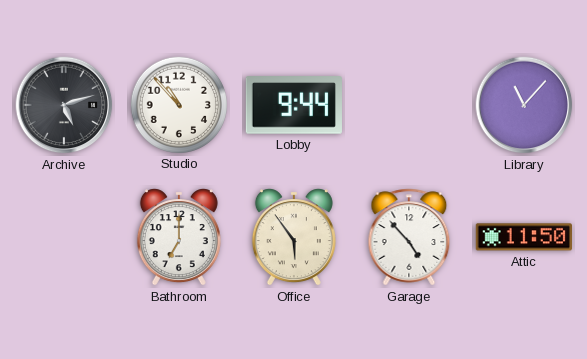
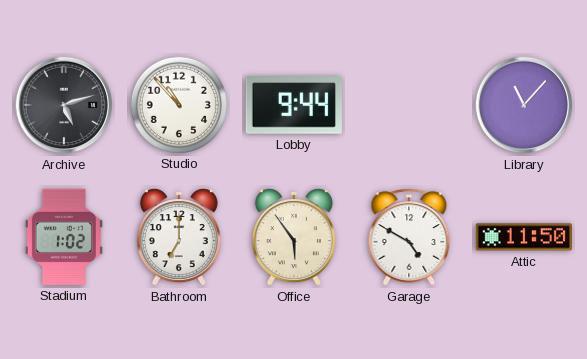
Stadium: none -> 1:02
Garage: 4:53 -> 4:50
